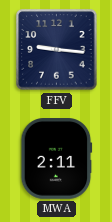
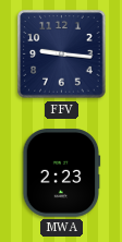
MWA: 2:11 -> 2:23
